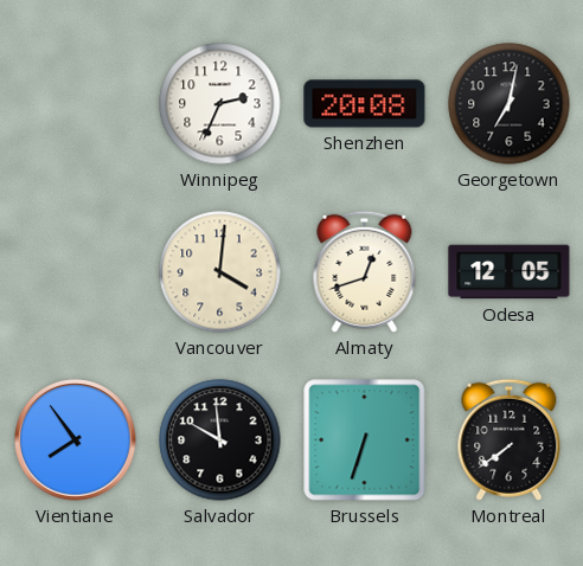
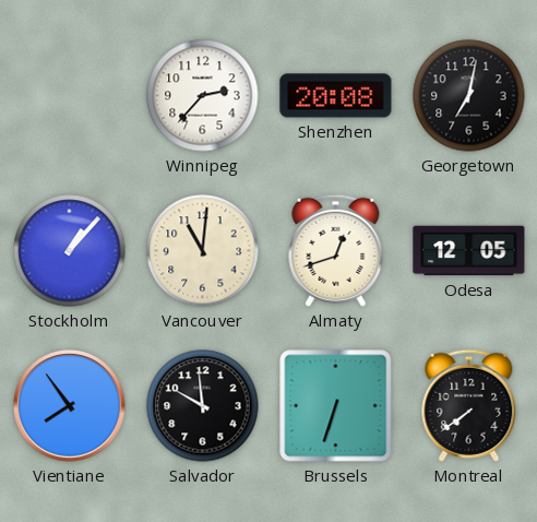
Winnipeg: 2:34 -> 2:37
Stockholm: none -> 1:07
Vancouver: 4:01 -> 11:01
